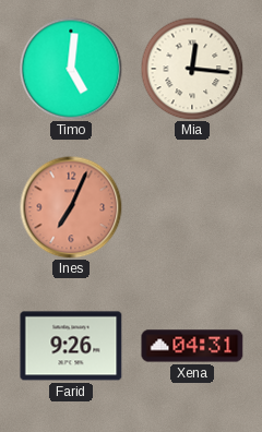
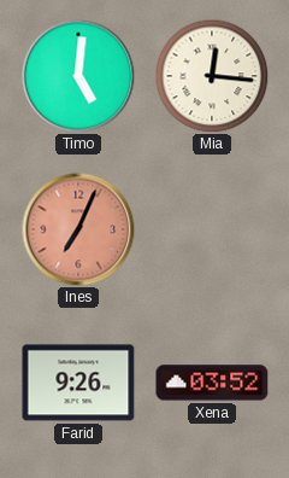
Xena: 04:31 -> 03:52
